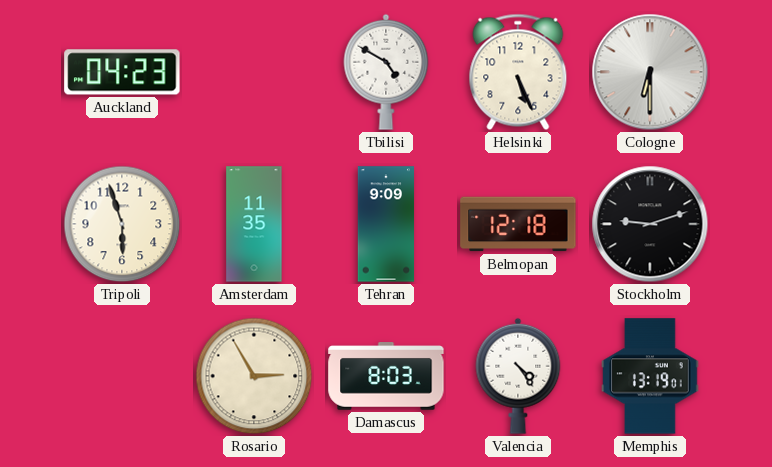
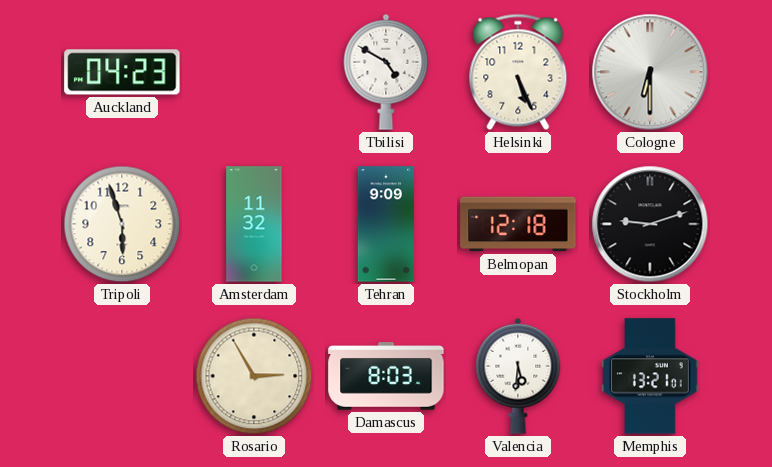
Amsterdam: 11:35 -> 11:32
Valencia: 4:24 -> 5:31
Memphis: 13:19 -> 13:21
